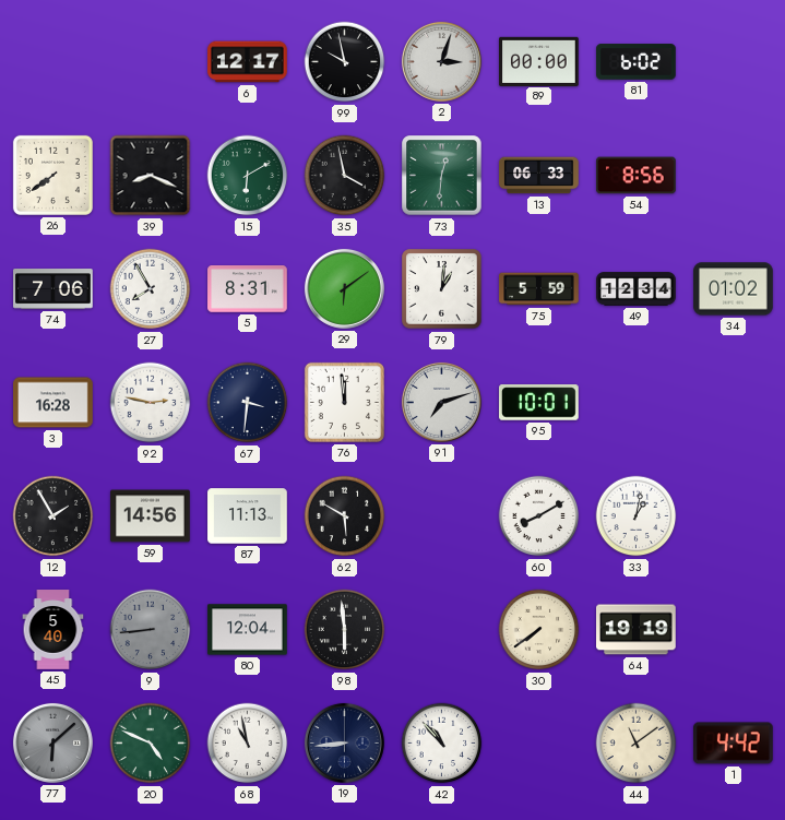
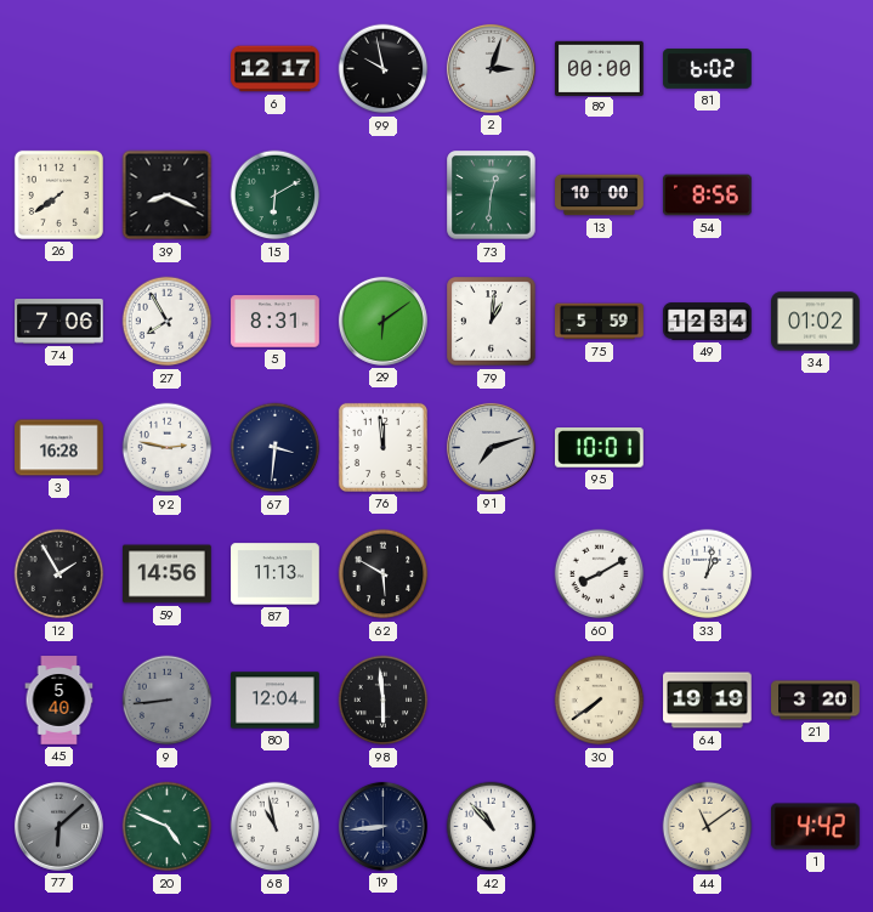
35: 3:58 -> none
13: 06:33 -> 10:00
21: none -> 3:20
